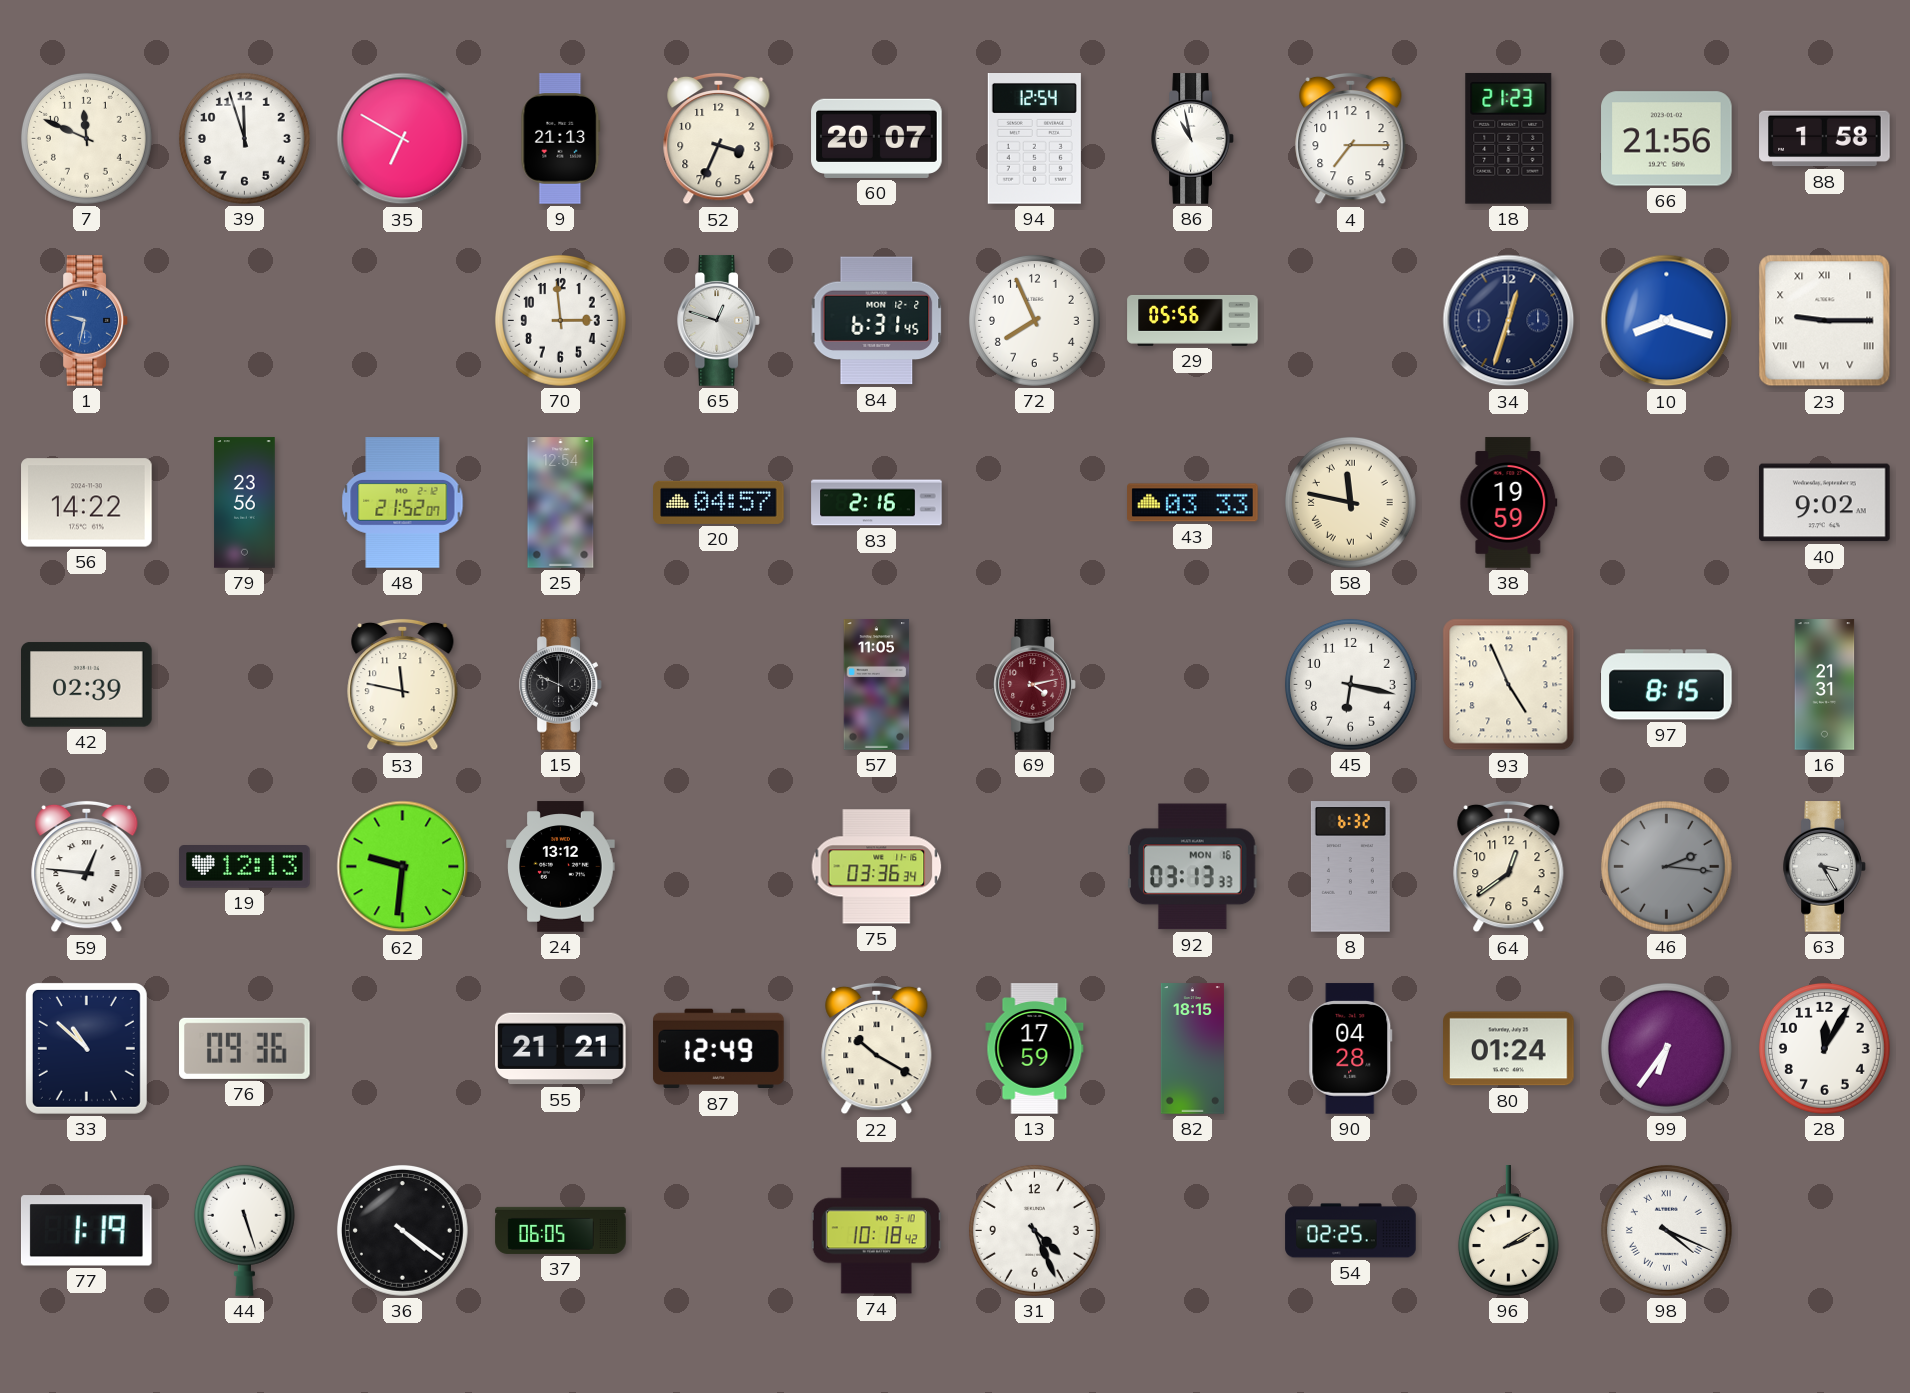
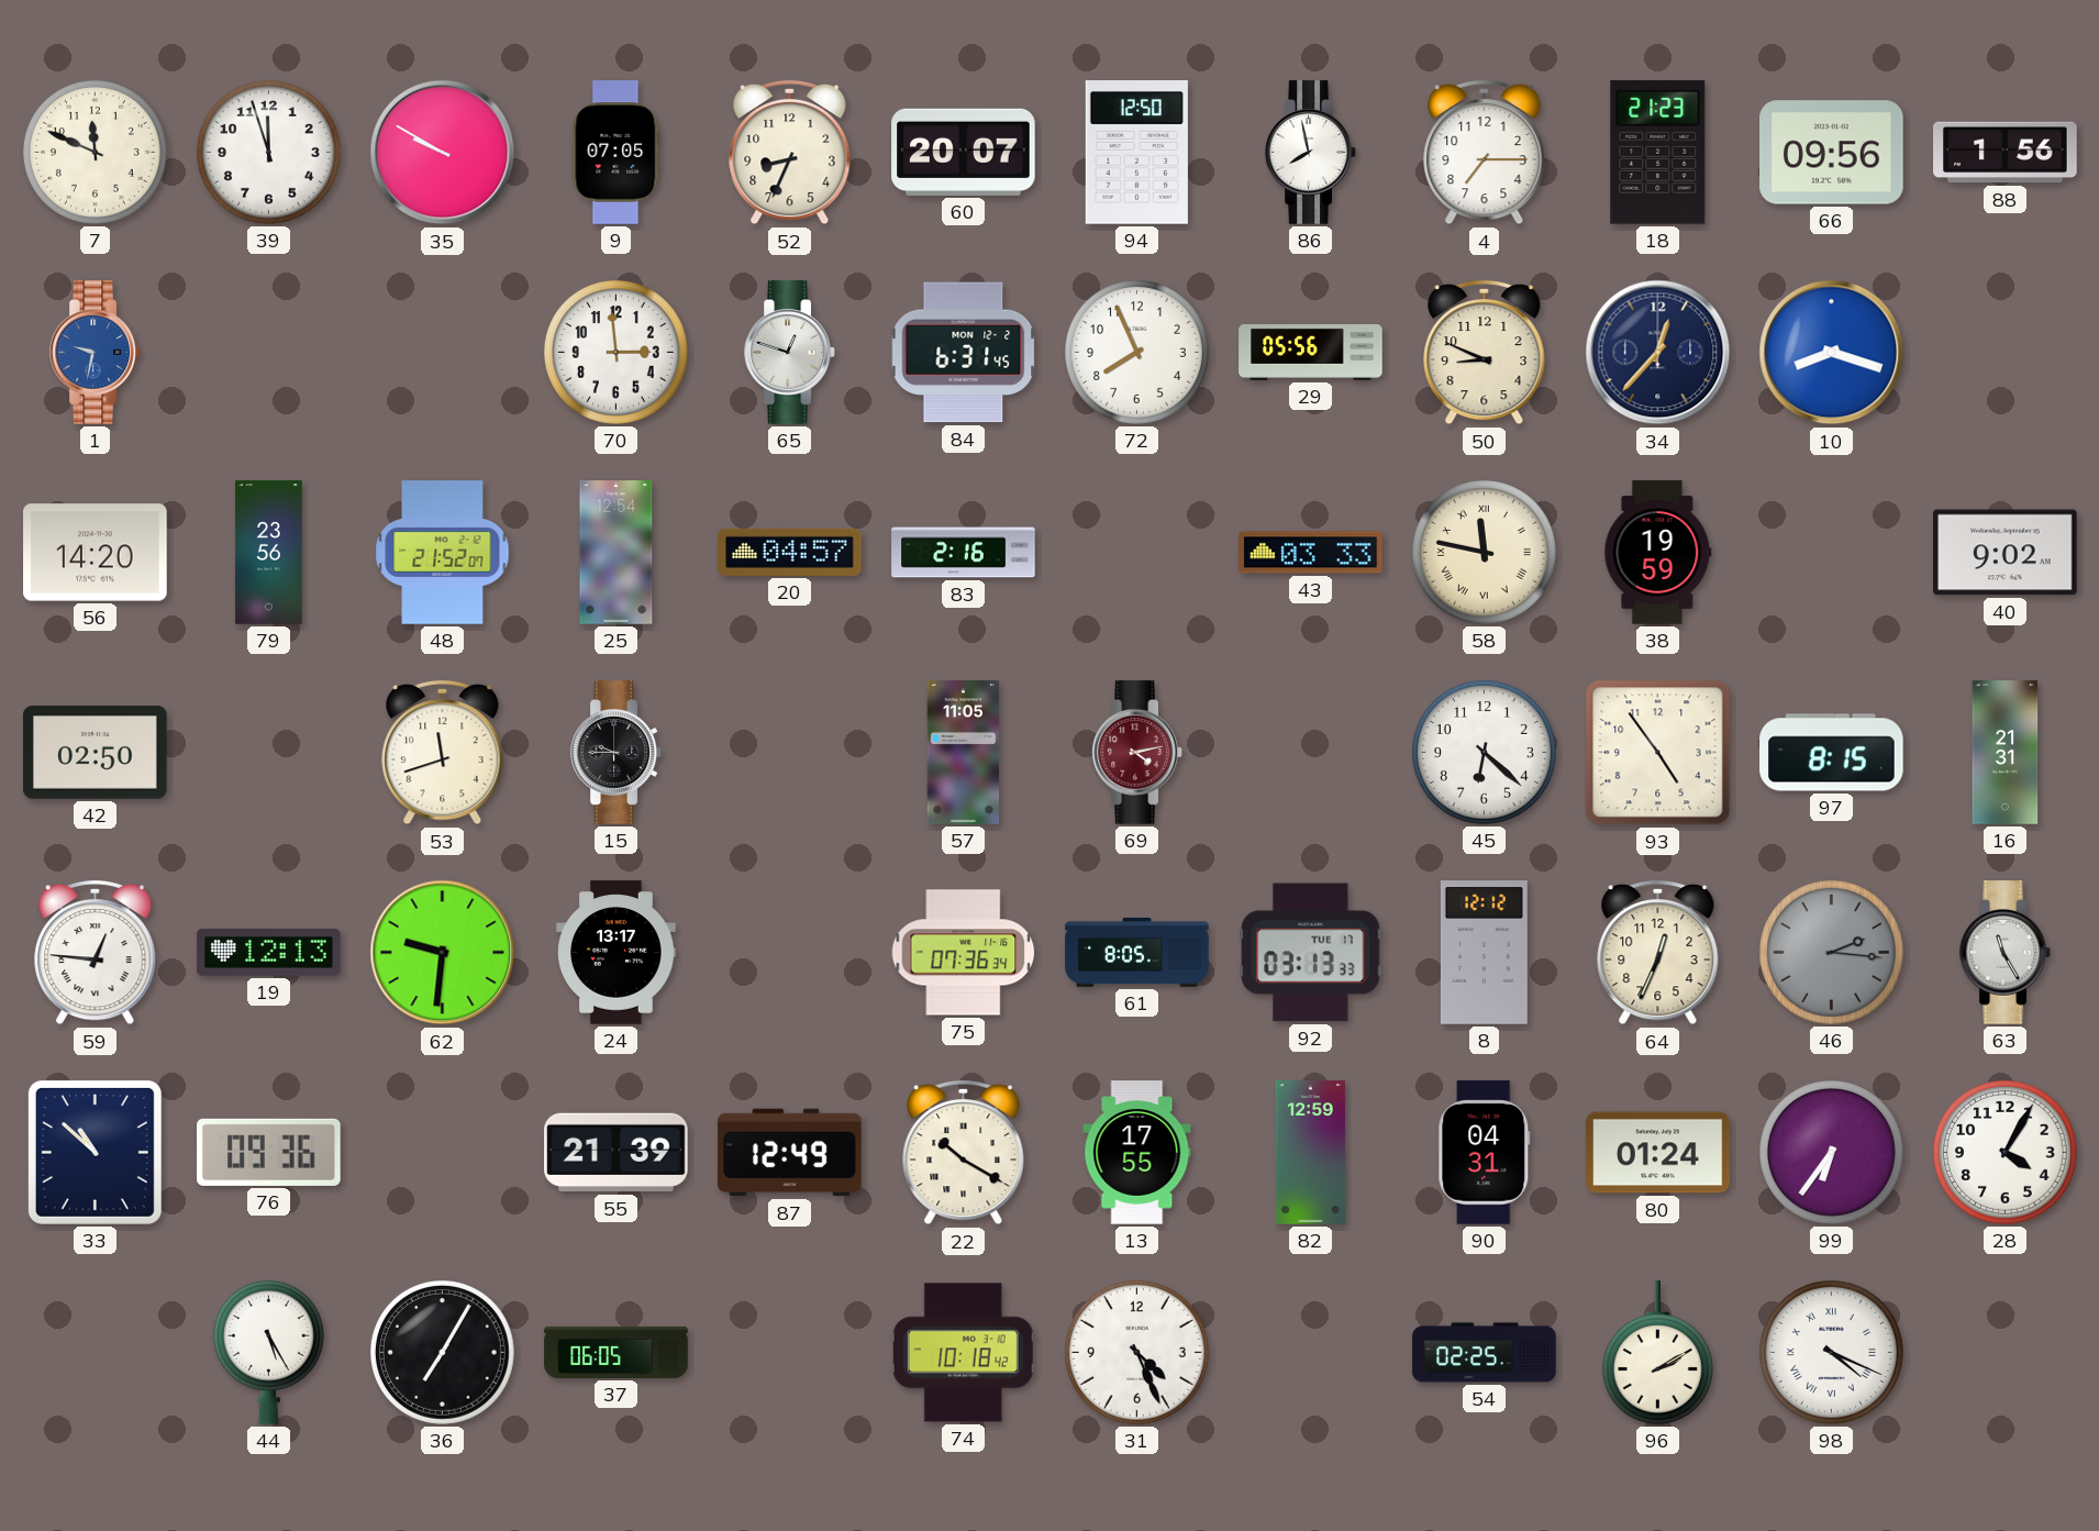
35: 6:50 -> 9:50
9: 21:13 -> 07:05
52: 3:34 -> 8:34
94: 12:54 -> 12:50
86: 10:58 -> 7:58
66: 21:56 -> 09:56
88: 1:58 -> 1:56
50: none -> 8:49
34: 12:33 -> 12:37
23: 9:15 -> none
56: 14:22 -> 14:20
42: 02:39 -> 02:50
53: 11:47 -> 11:42
15: 9:49 -> 9:45
45: 6:17 -> 6:22
93: 4:56 -> 4:54
24: 13:12 -> 13:17
75: 03:36 -> 07:36
61: none -> 8:05
92 date: MON 16 -> TUE 17
8: 6:32 -> 12:12
64: 12:39 -> 12:34
63: 3:25 -> 11:25
55: 21:21 -> 21:39
13: 17:59 -> 17:55
82: 18:15 -> 12:59
90: 04:28 -> 04:31
28: 12:05 -> 4:05
77: 1:19 -> none
44: 5:27 -> 5:25
36: 4:21 -> 7:05
